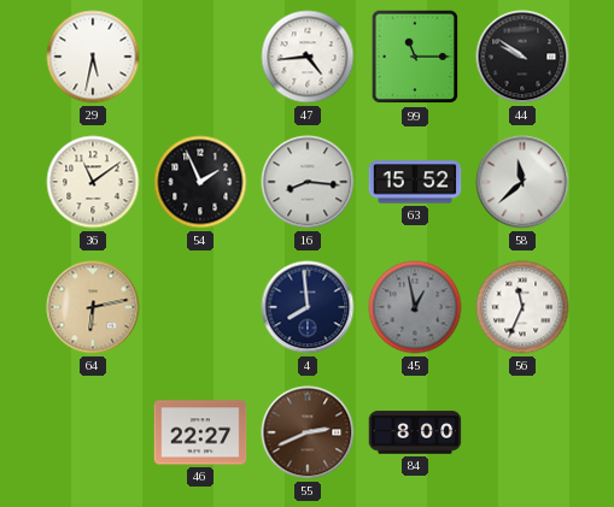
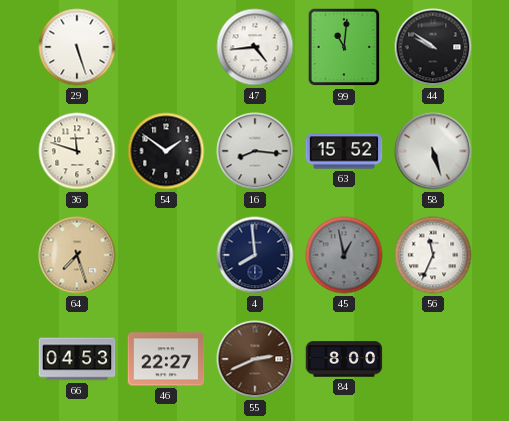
29: 5:32 -> 5:27
99: 11:15 -> 11:01
36: 11:09 -> 11:48
54: 1:56 -> 1:51
58: 11:38 -> 5:27
64: 6:13 -> 7:27
66: none -> 04:53
